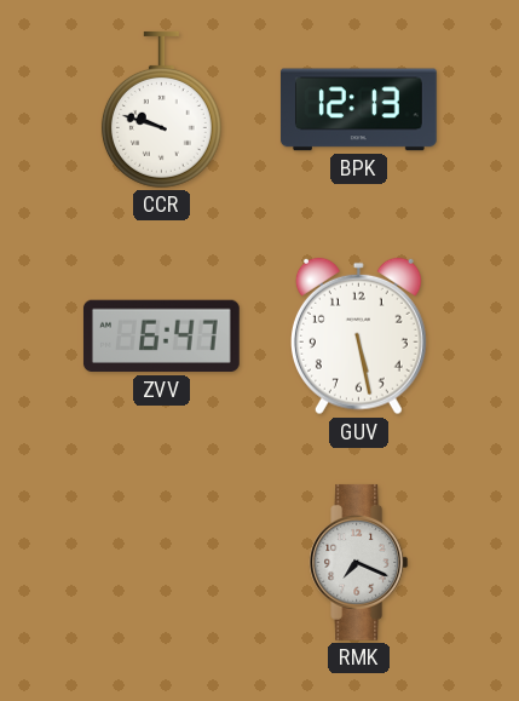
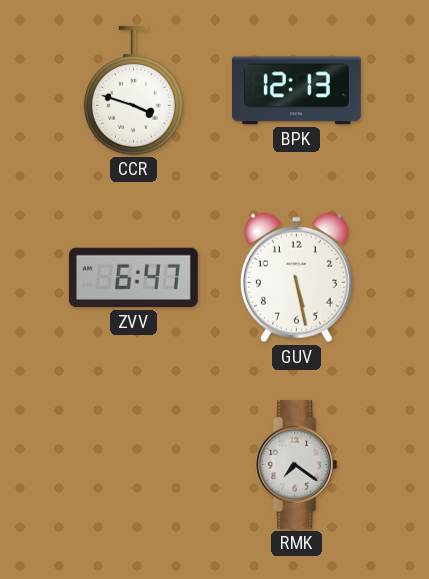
CCR: 9:48 -> 3:48
RMK: 7:19 -> 7:21
